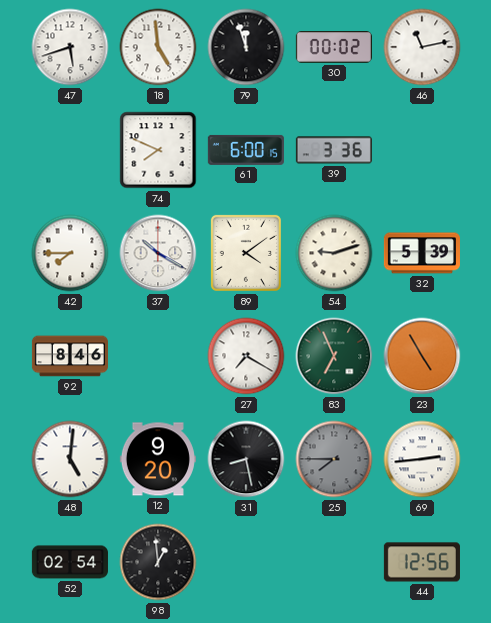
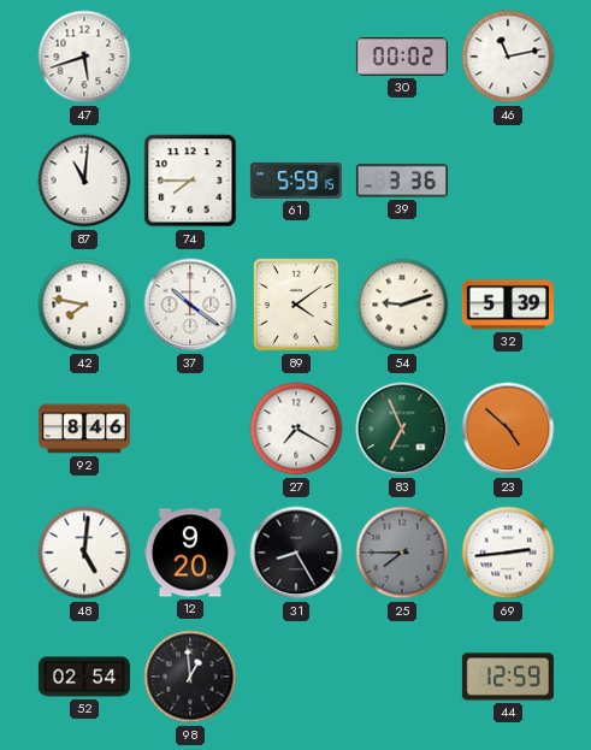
18: 4:59 -> none
79: 11:57 -> none
87: none -> 11:01
74: 7:49 -> 7:45
61: 6:00 -> 5:59
42: 7:45 -> 7:47
37: 10:20 -> 10:21
23: 4:55 -> 4:52
31: 8:28 -> 8:25
44: 12:56 -> 12:59
